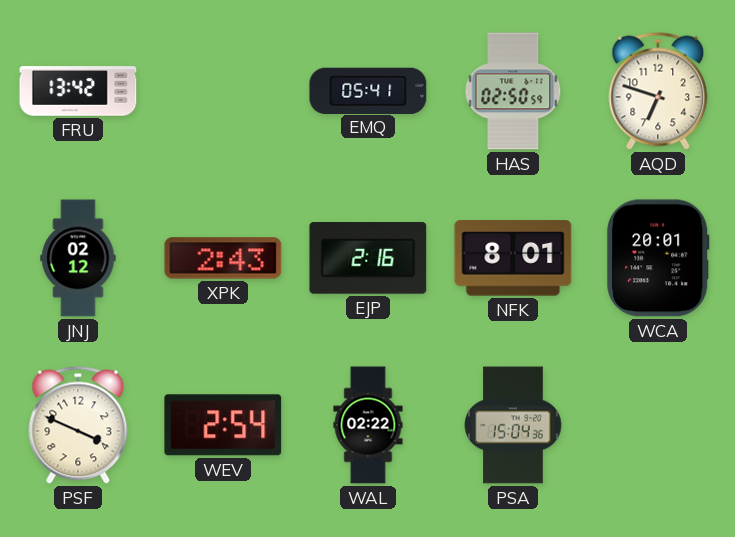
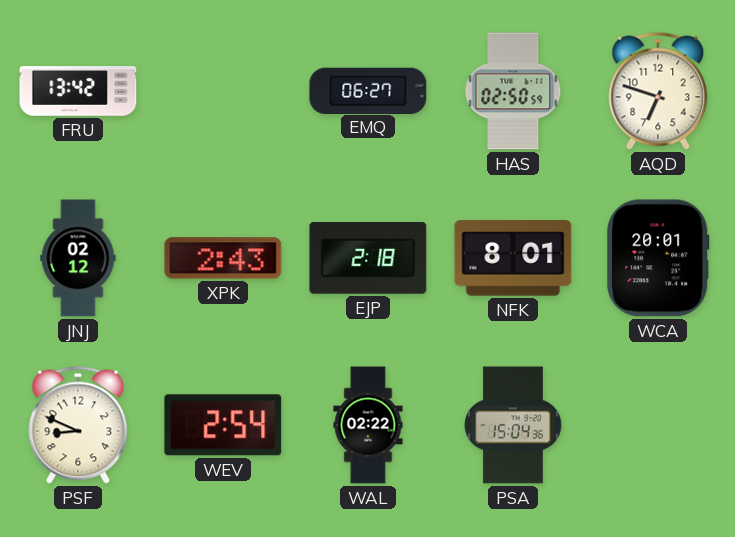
EMQ: 05:41 -> 06:27
EJP: 2:16 -> 2:18
PSF: 3:49 -> 8:49
